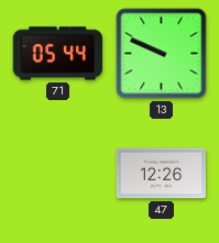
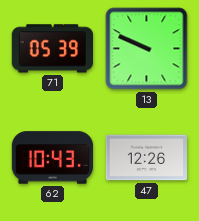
71: 05:44 -> 05:39
62: none -> 10:43
